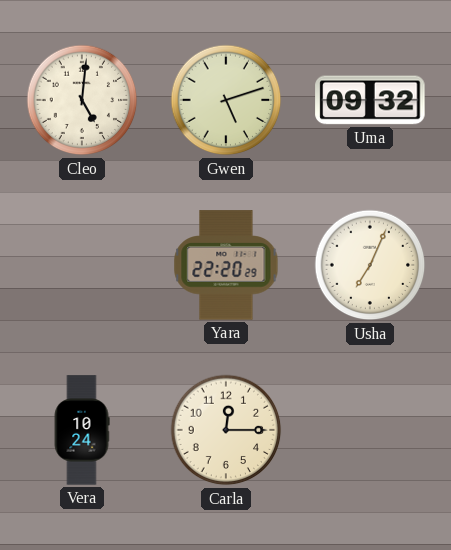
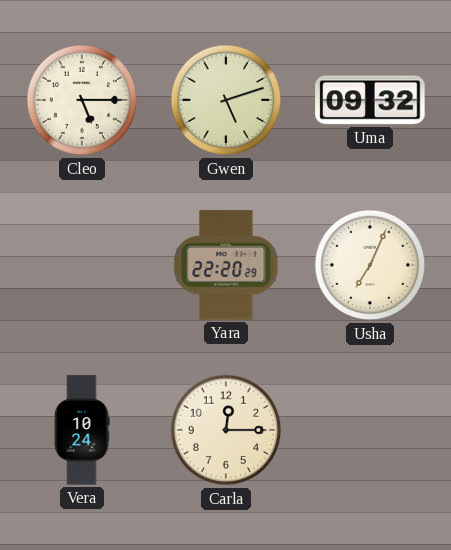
Cleo: 5:01 -> 5:15
